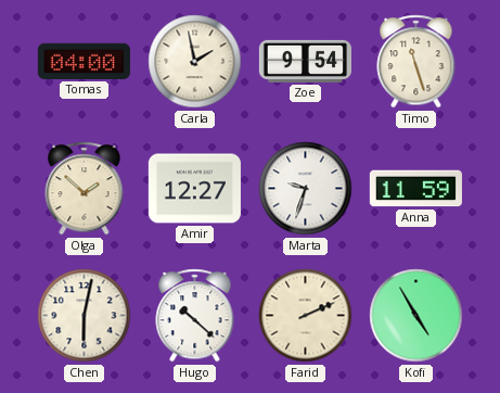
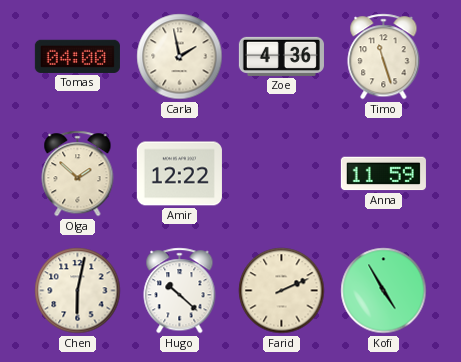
Zoe: 9:54 -> 4:36
Amir: 12:27 -> 12:22
Marta: 9:33 -> none
